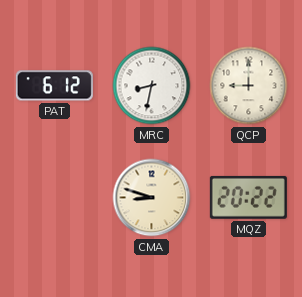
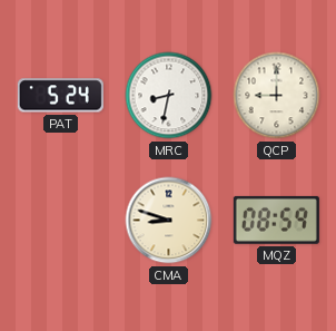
PAT: 6:12 -> 5:24
MQZ: 20:22 -> 08:59
